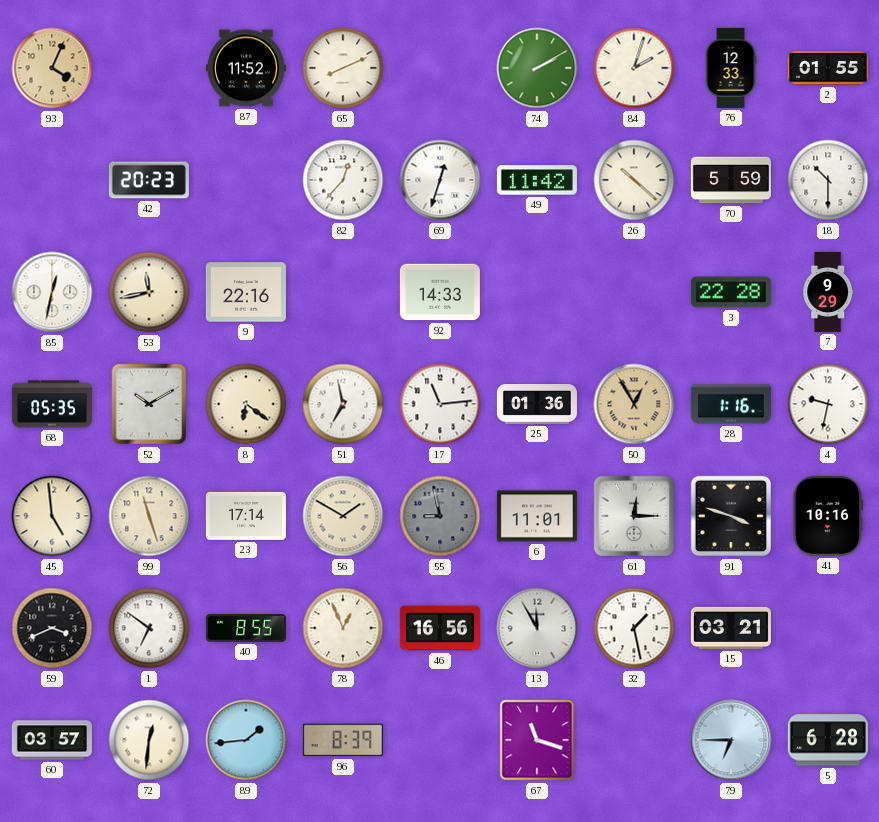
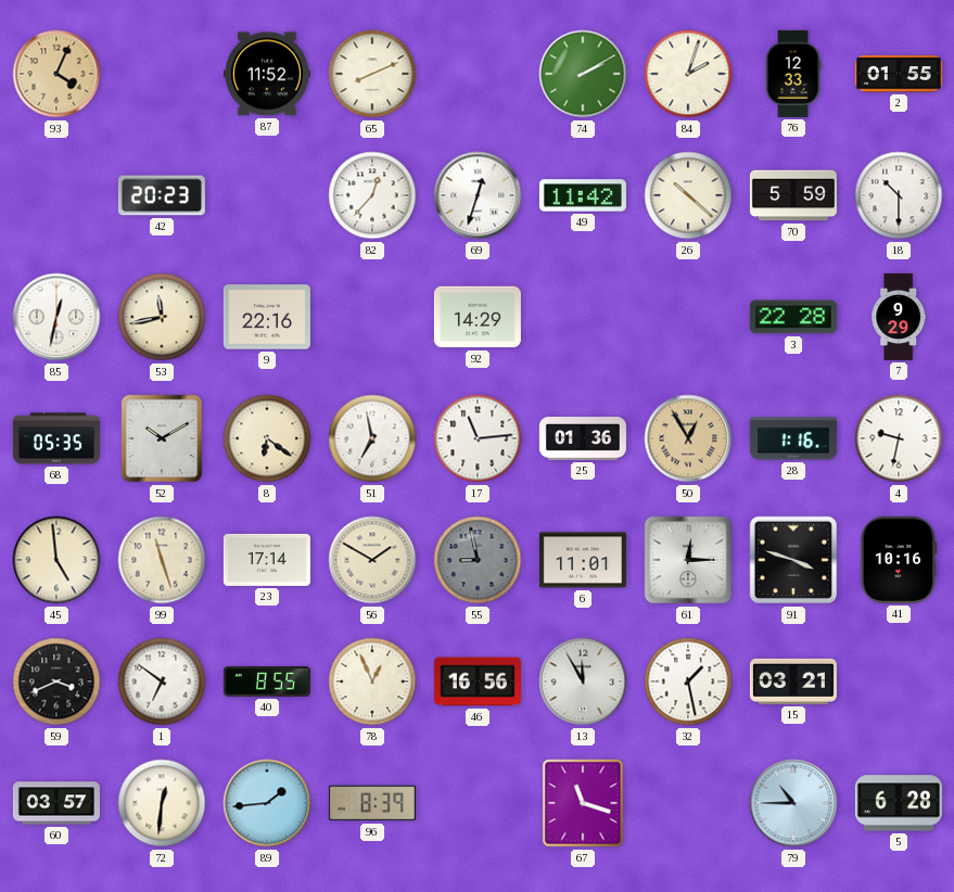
92: 14:33 -> 14:29
79: 6:45 -> 10:45
